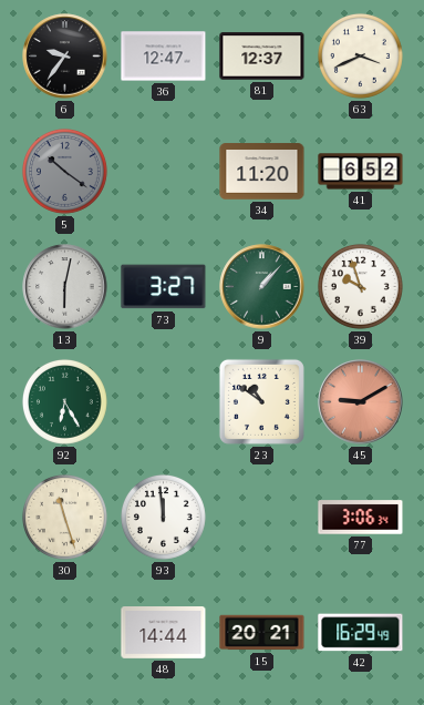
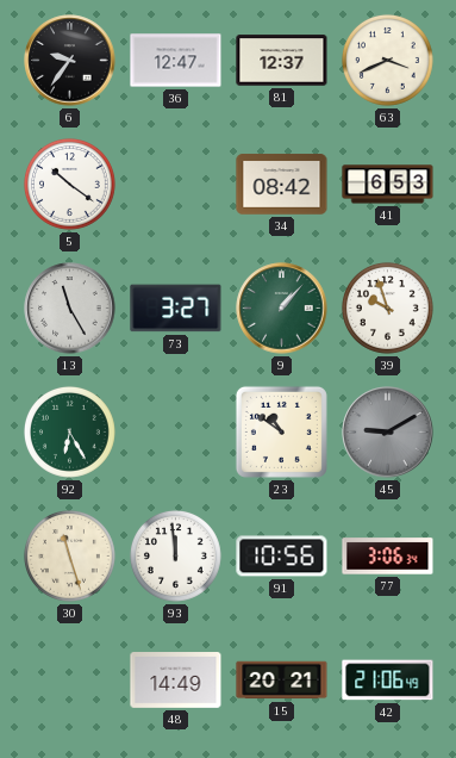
5 dial: grey -> white
34: 11:20 -> 08:42
41: 6:52 -> 6:53
13: 6:02 -> 11:25
45 dial: salmon -> grey
91: none -> 10:56
48: 14:44 -> 14:49
42: 16:29 -> 21:06
